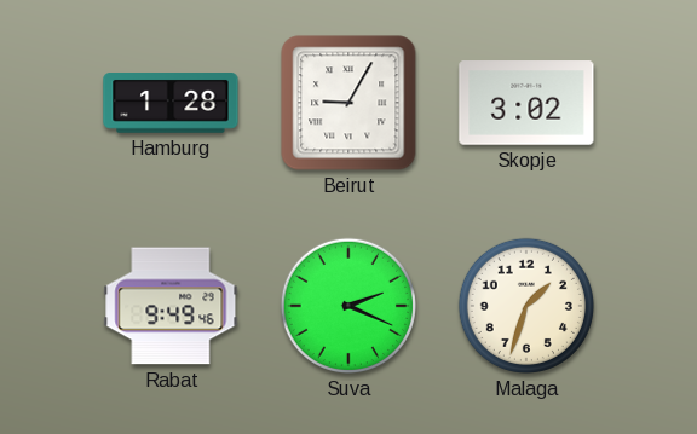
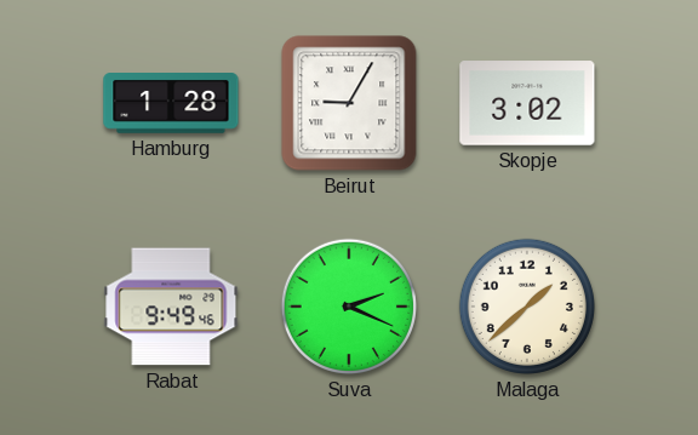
Malaga: 1:33 -> 1:38
